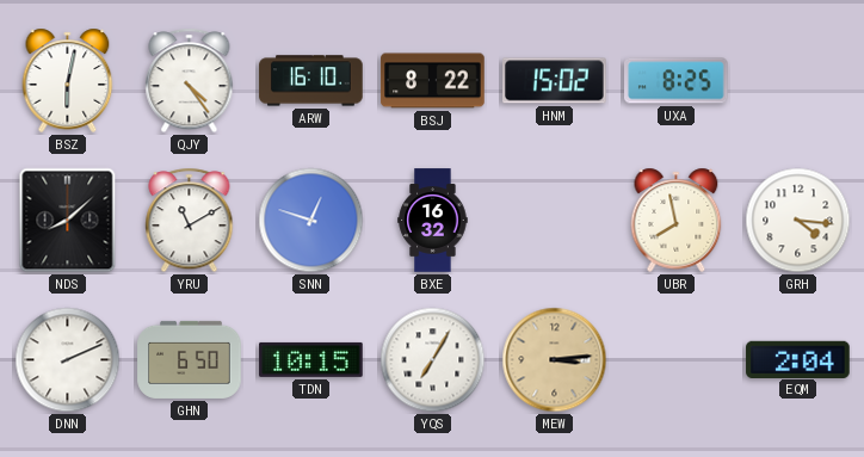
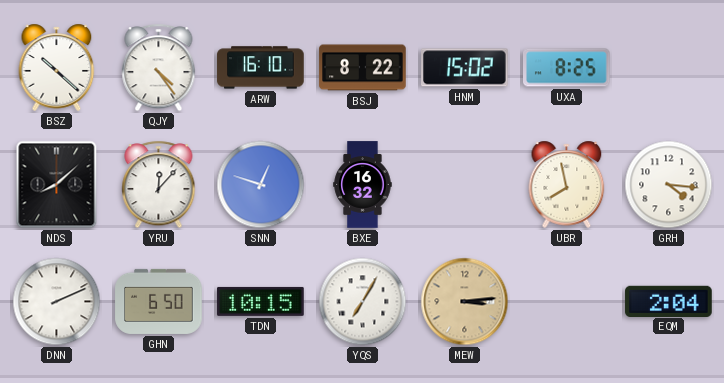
BSZ: 6:02 -> 10:22
YRU: 11:10 -> 12:07
